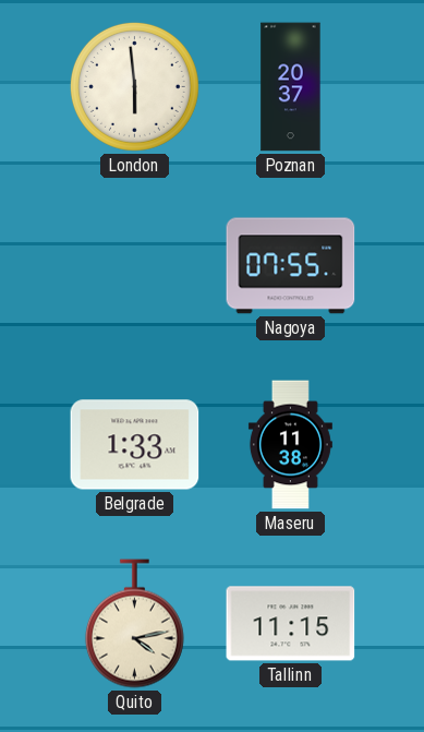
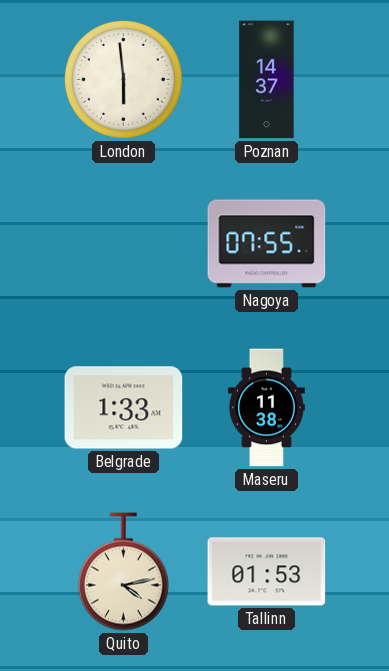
Poznan: 20:37 -> 14:37
Tallinn: 11:15 -> 01:53
